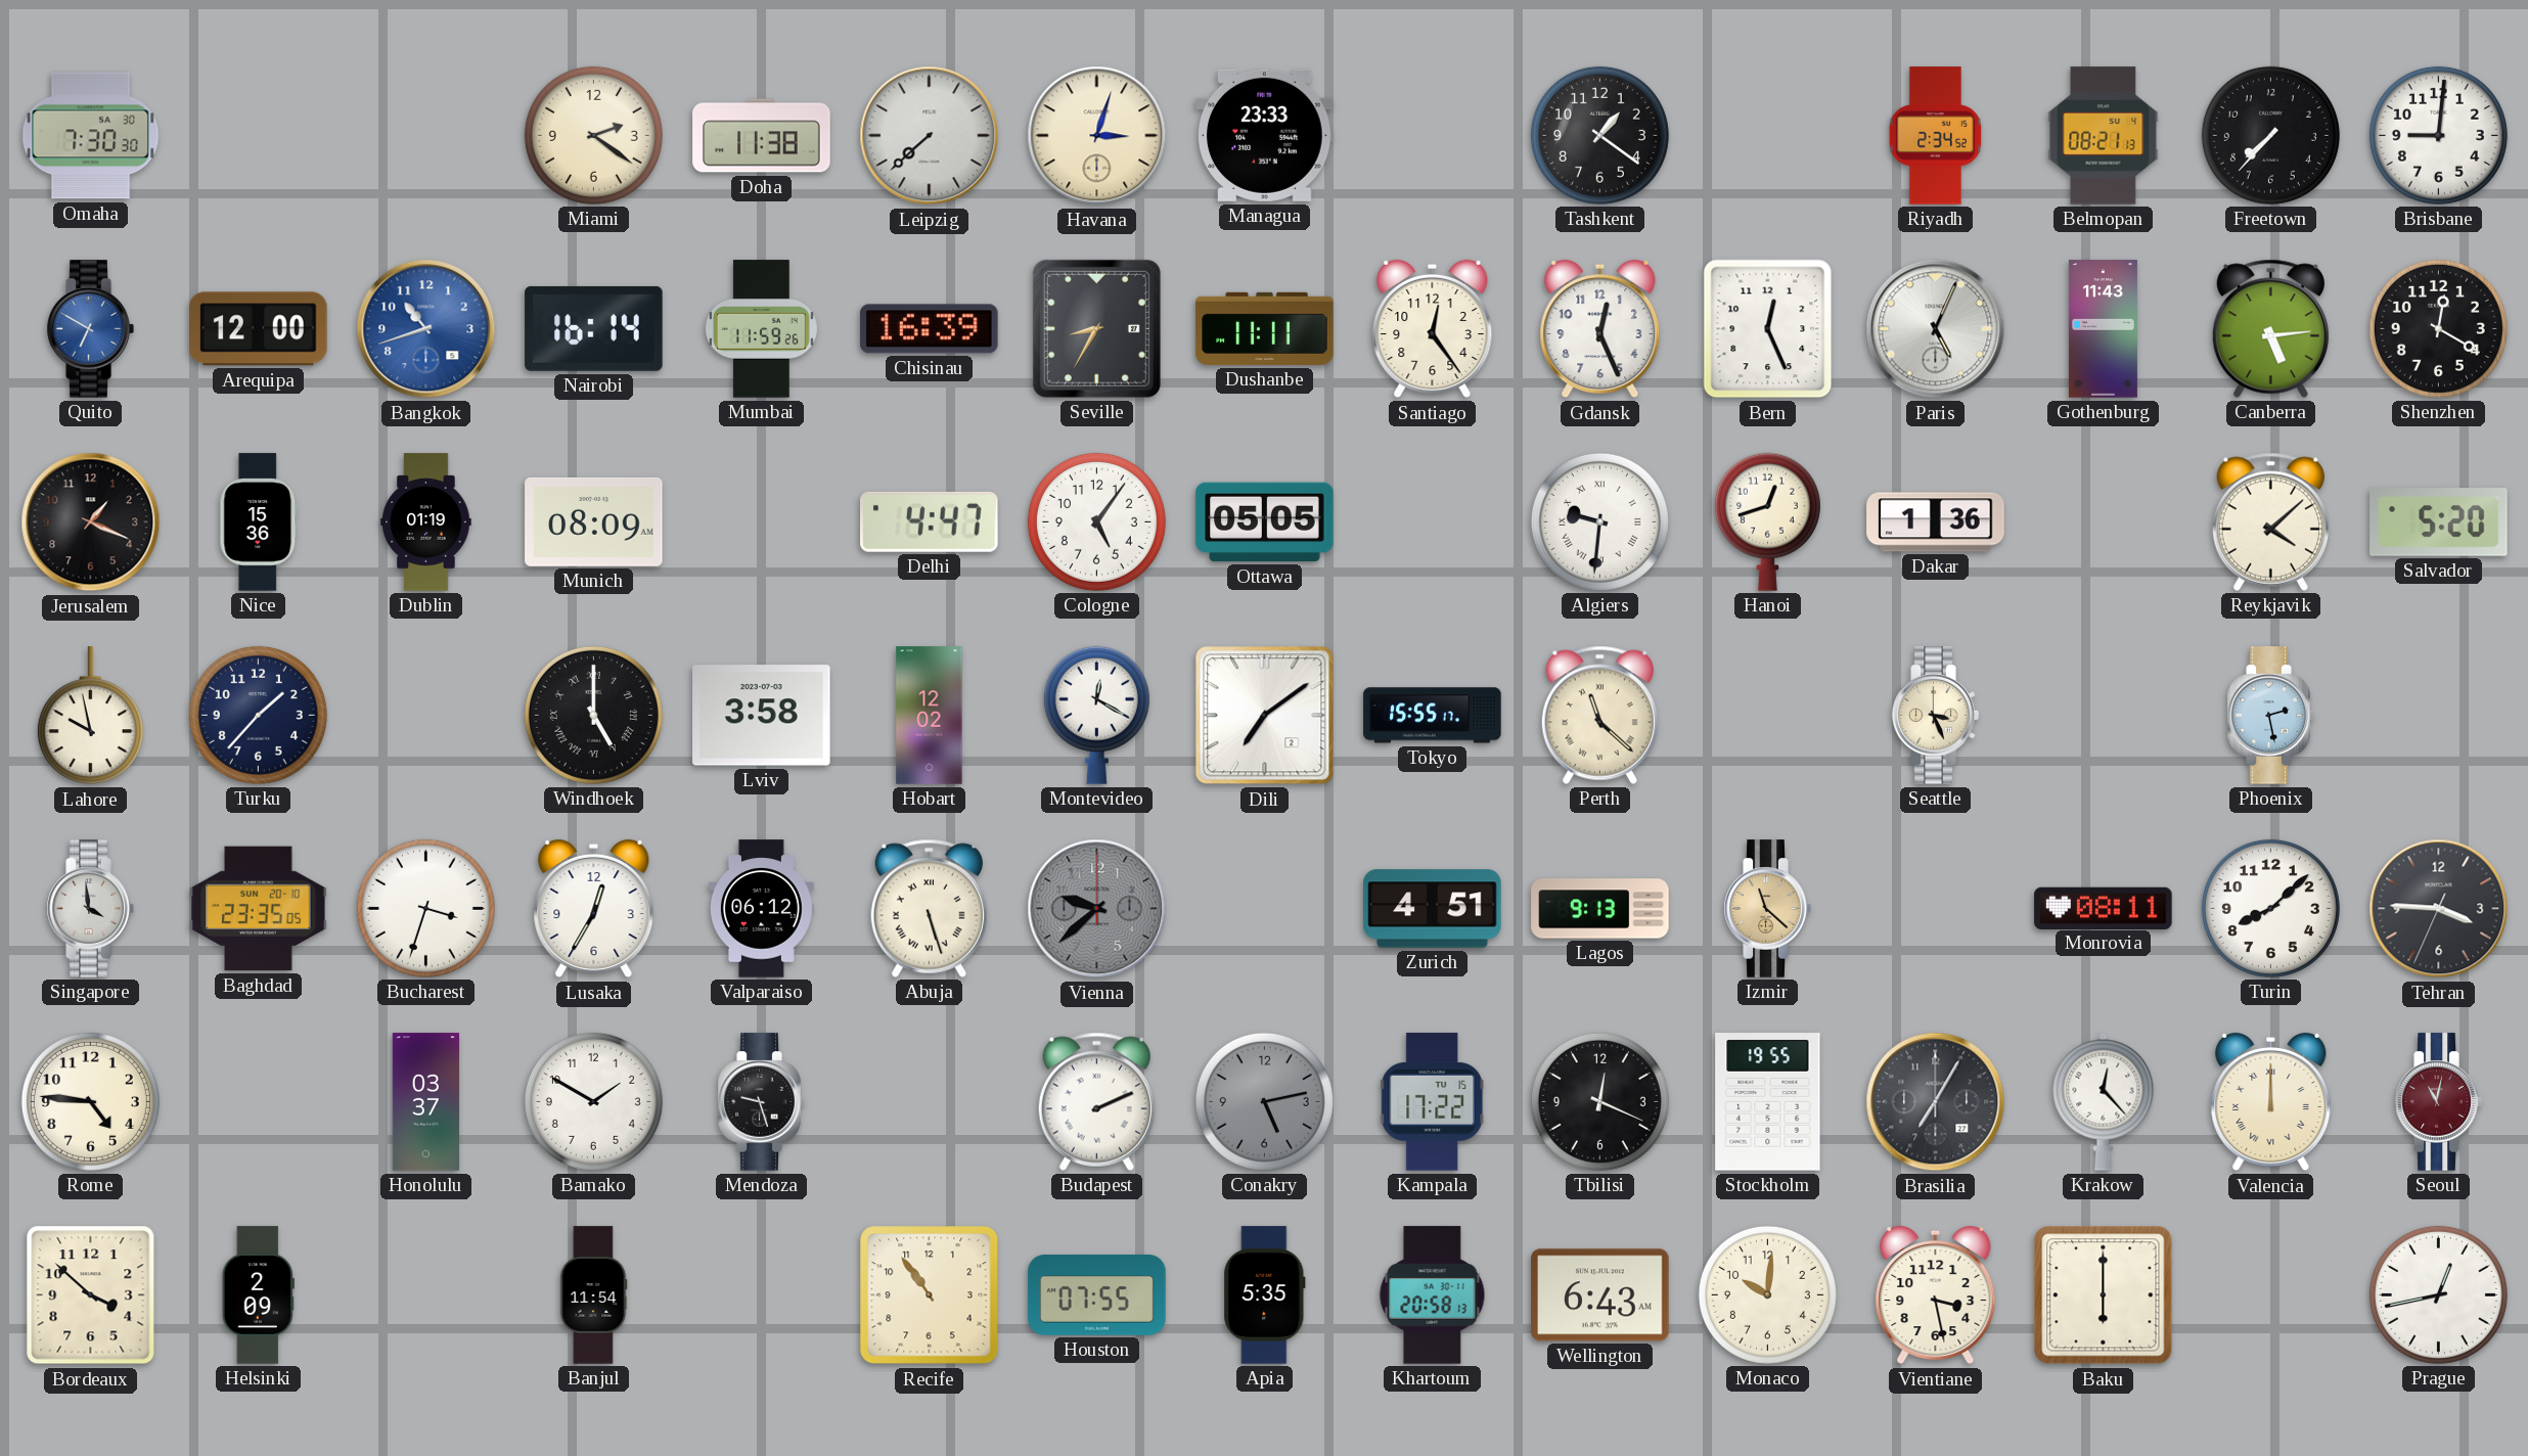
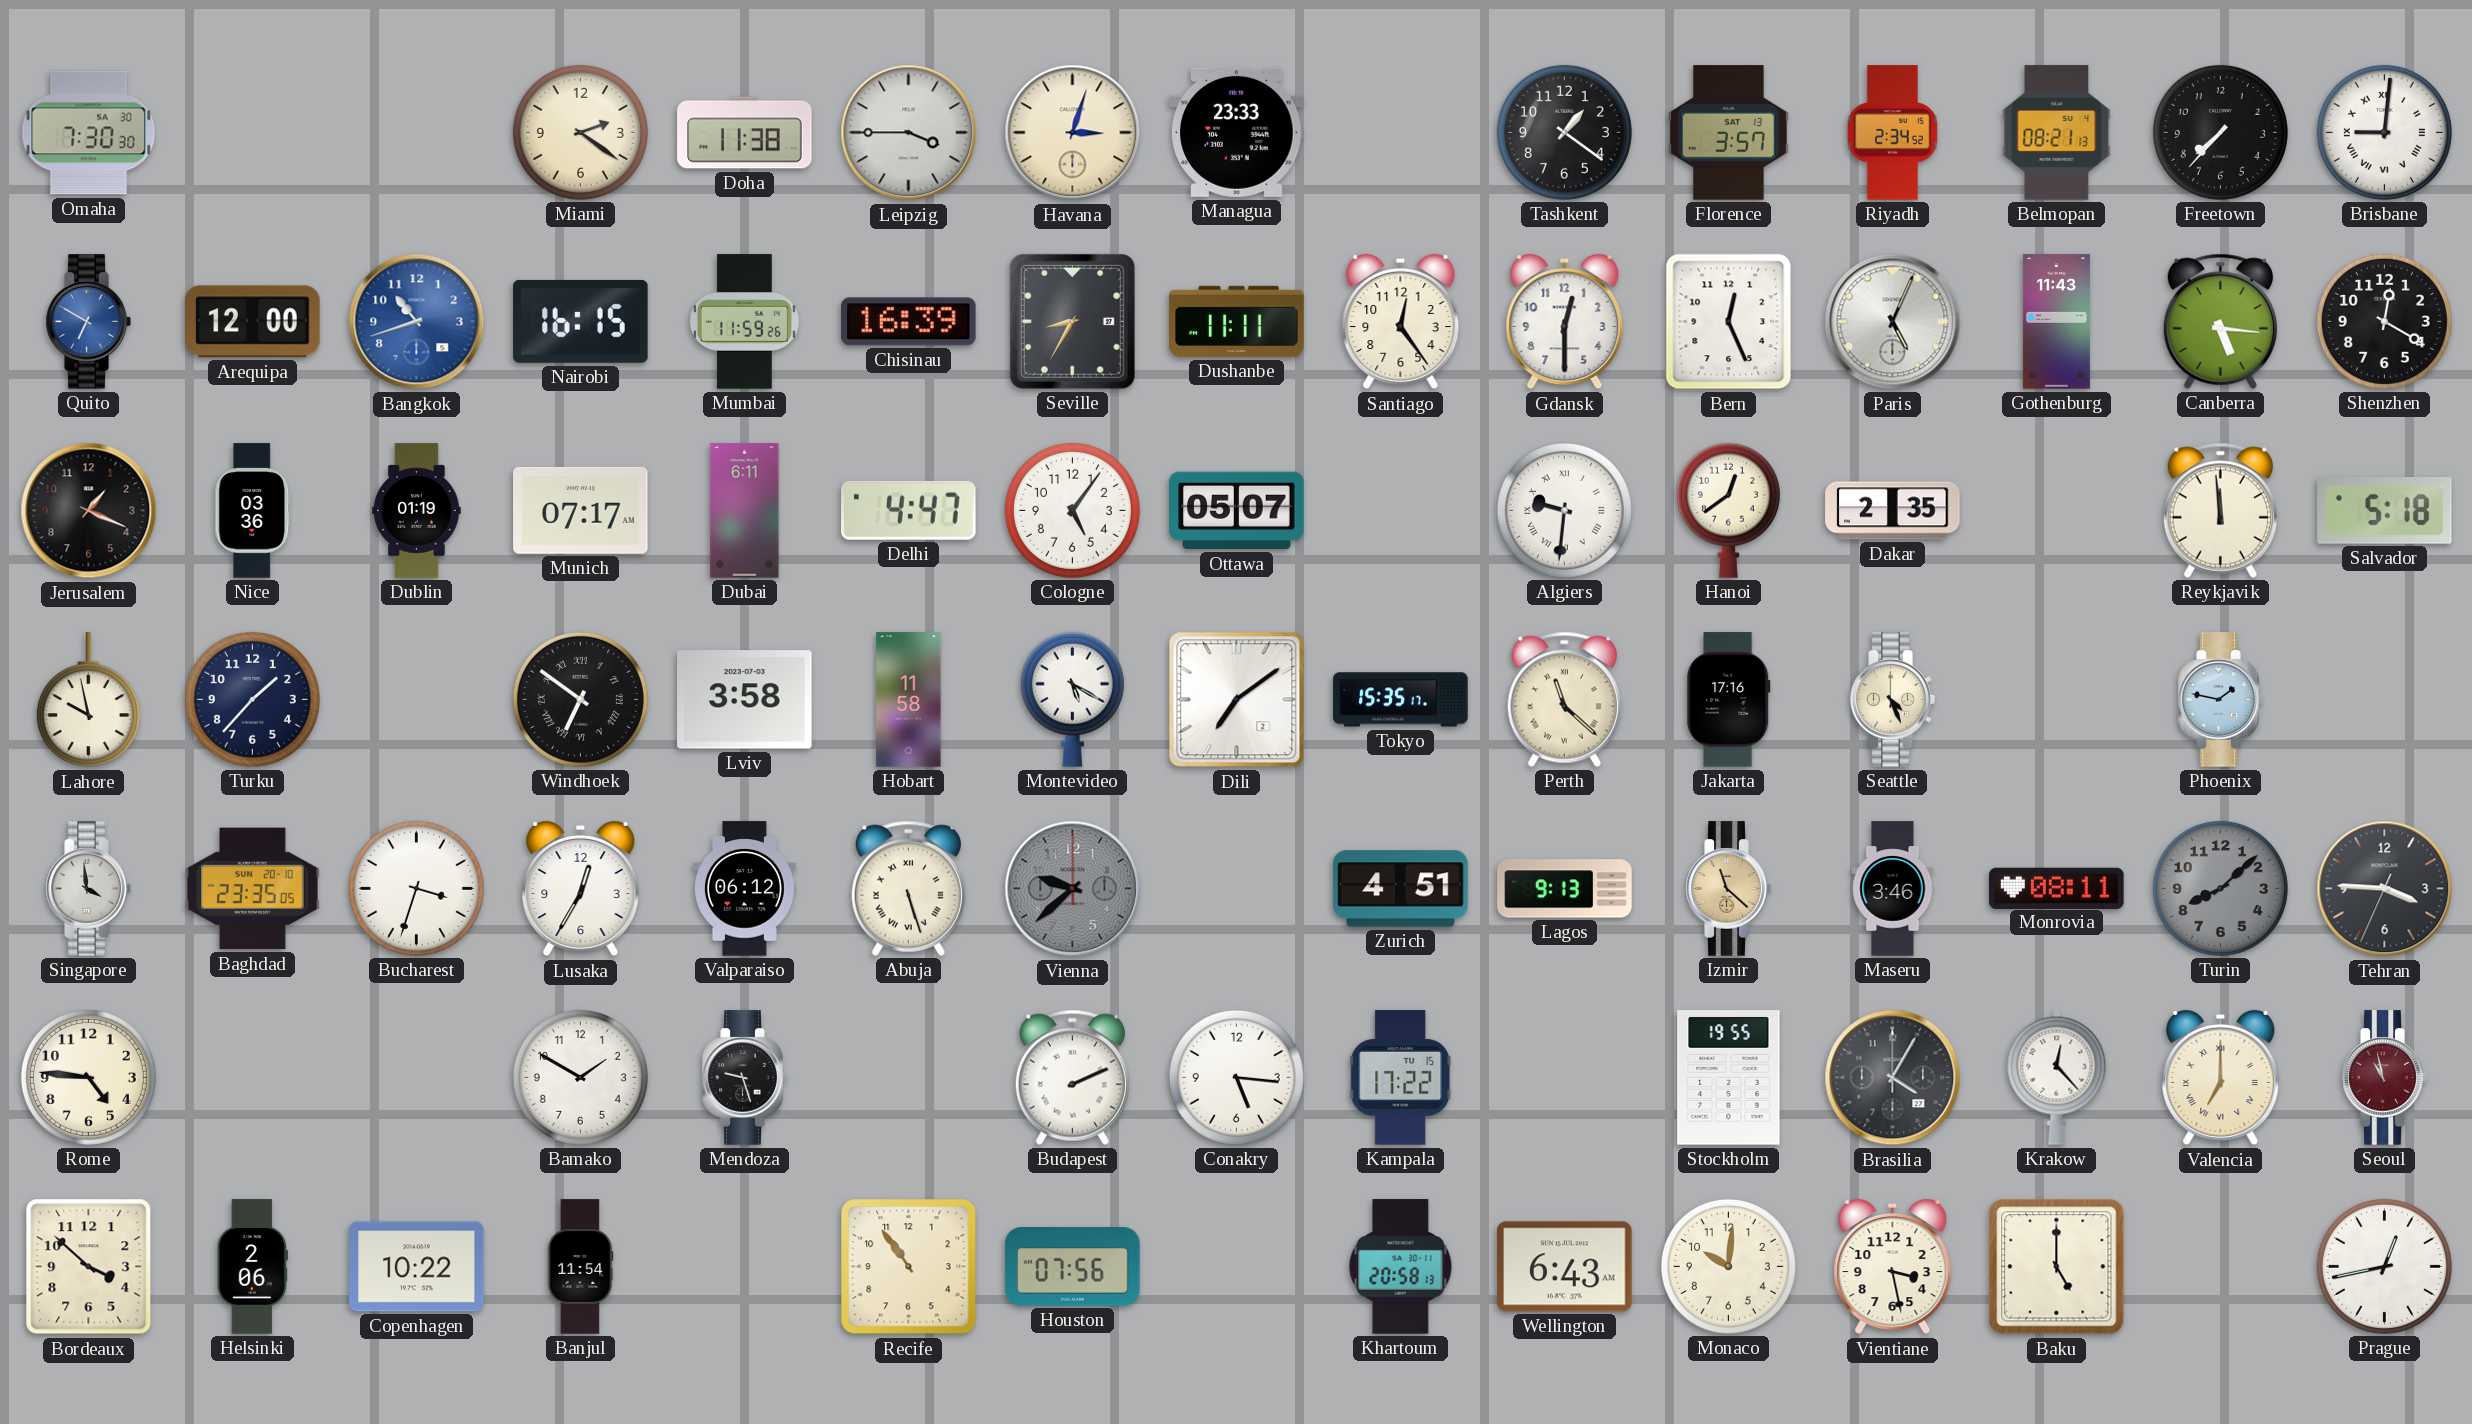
Leipzig: 7:38 -> 3:45
Florence: none -> 3:57
Brisbane numerals: Arabic -> Roman
Nairobi: 16:14 -> 16:15
Gdansk: 12:26 -> 12:30
Canberra: 5:14 -> 5:16
Nice: 15:36 -> 03:36
Munich: 08:09 -> 07:17
Dubai: none -> 6:11
Ottawa: 05:05 -> 05:07
Hanoi: 12:42 -> 12:39
Dakar: 1:36 -> 2:35
Reykjavik: 4:08 -> 11:59
Salvador: 5:20 -> 5:18
Windhoek: 5:00 -> 6:51
Hobart: 12:02 -> 11:58
Montevideo: 12:20 -> 5:20
Tokyo: 15:55 -> 15:35
Jakarta: none -> 17:16
Seattle: 3:26 -> 4:26
Phoenix: 2:28 -> 1:47
Maseru: none -> 3:46
Turin dial: white -> grey
Honolulu: 03:37 -> none
Conakry: 5:13 -> 5:16
Conakry dial: grey -> white
Tbilisi: 12:19 -> none
Brasilia: 7:05 -> 4:05
Valencia: 12:00 -> 7:00
Seoul: 11:02 -> 10:58
Helsinki: 2:09 -> 2:06
Copenhagen: none -> 10:22
Houston: 07:55 -> 07:56
Apia: 5:35 -> none
Baku: 6:00 -> 5:00
